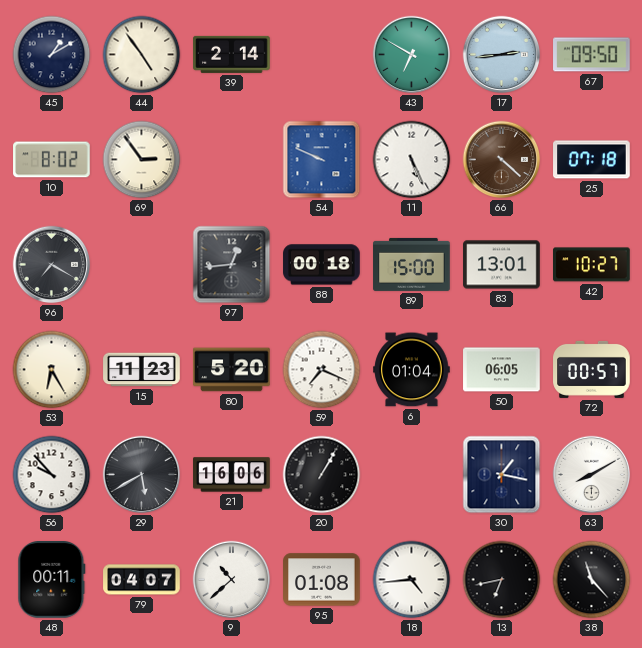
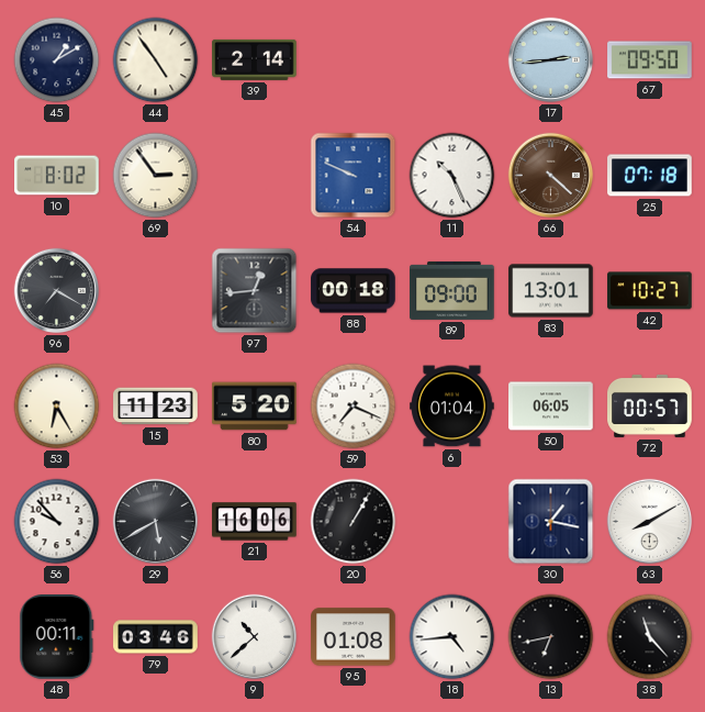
43: 6:50 -> none
11: 5:26 -> 10:26
89: 15:00 -> 09:00
79: 04:07 -> 03:46
